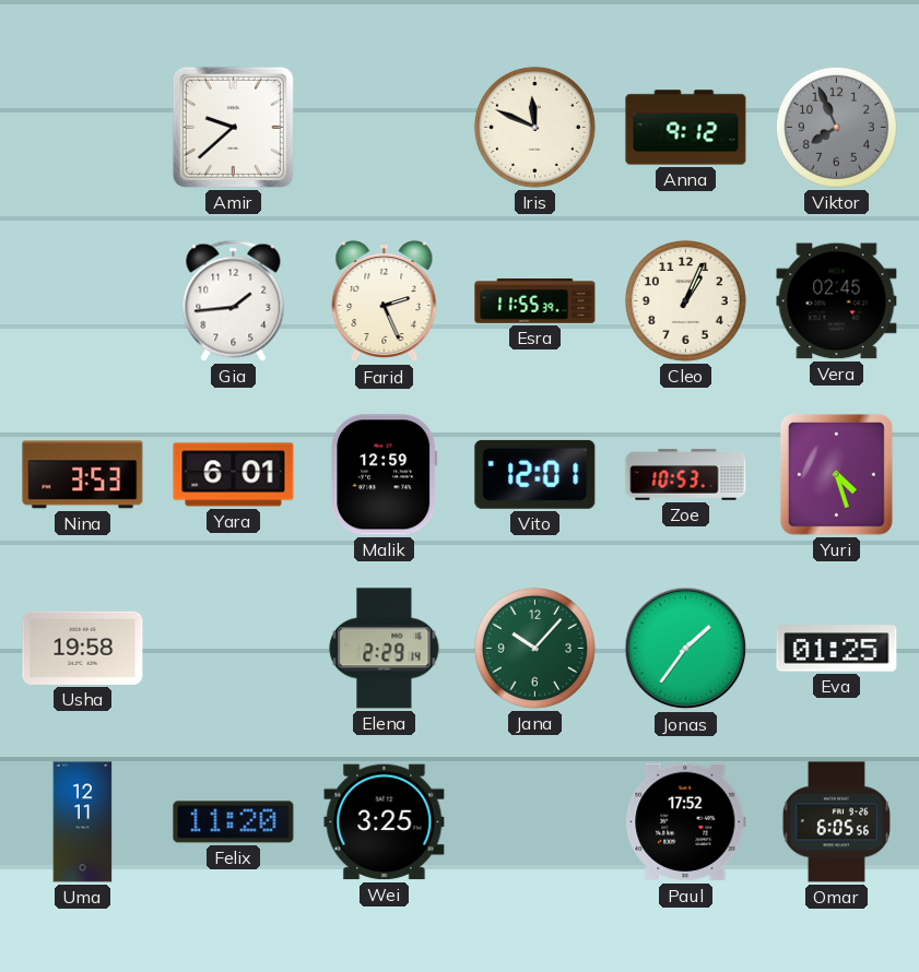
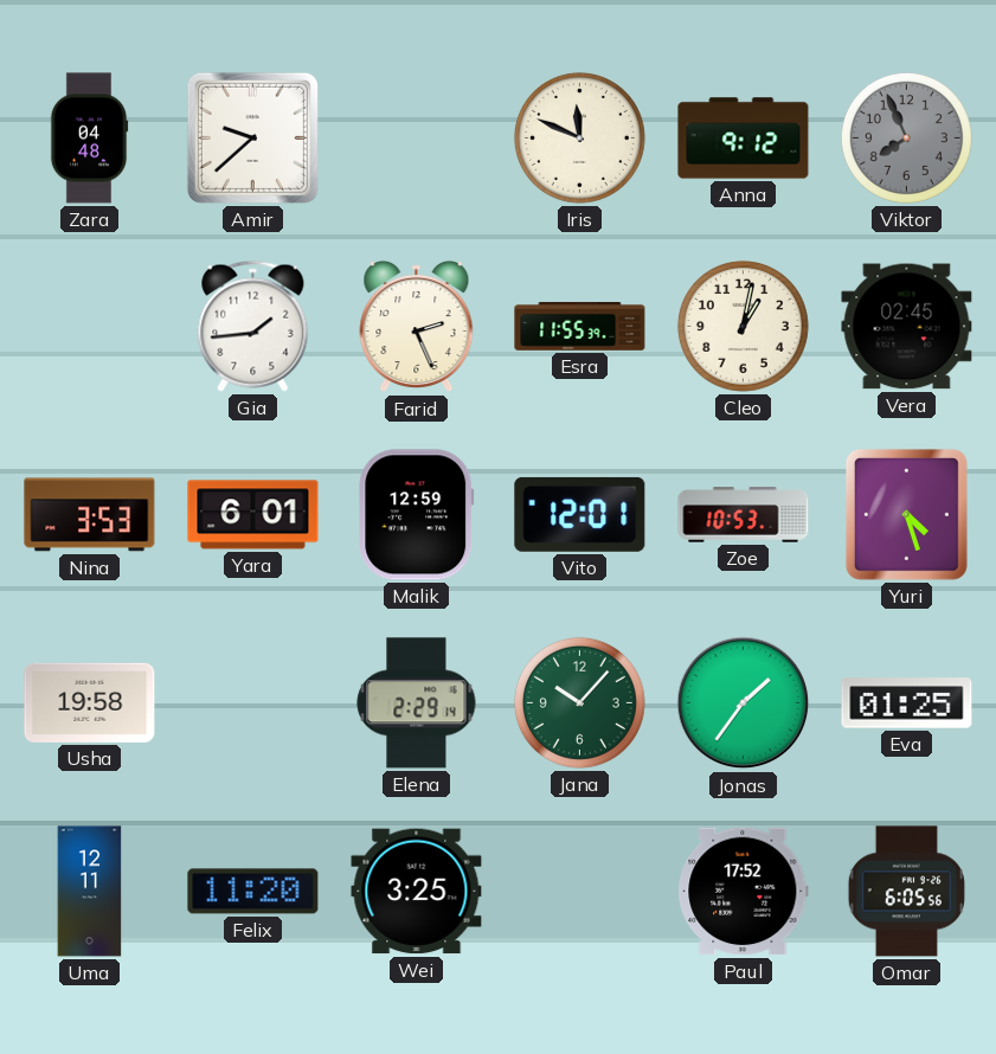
Zara: none -> 04:48
Cleo: 1:04 -> 1:02
